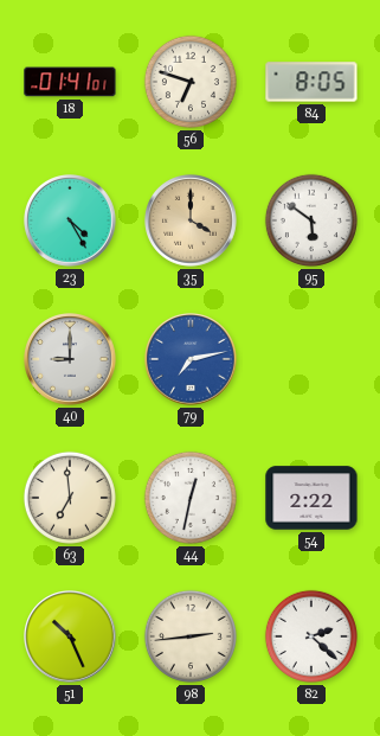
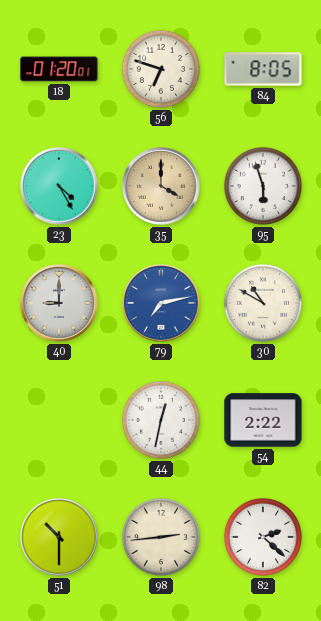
18: 01:41 -> 01:20
95: 5:51 -> 5:57
30: none -> 10:50
63: 6:59 -> none
51: 10:26 -> 10:30
